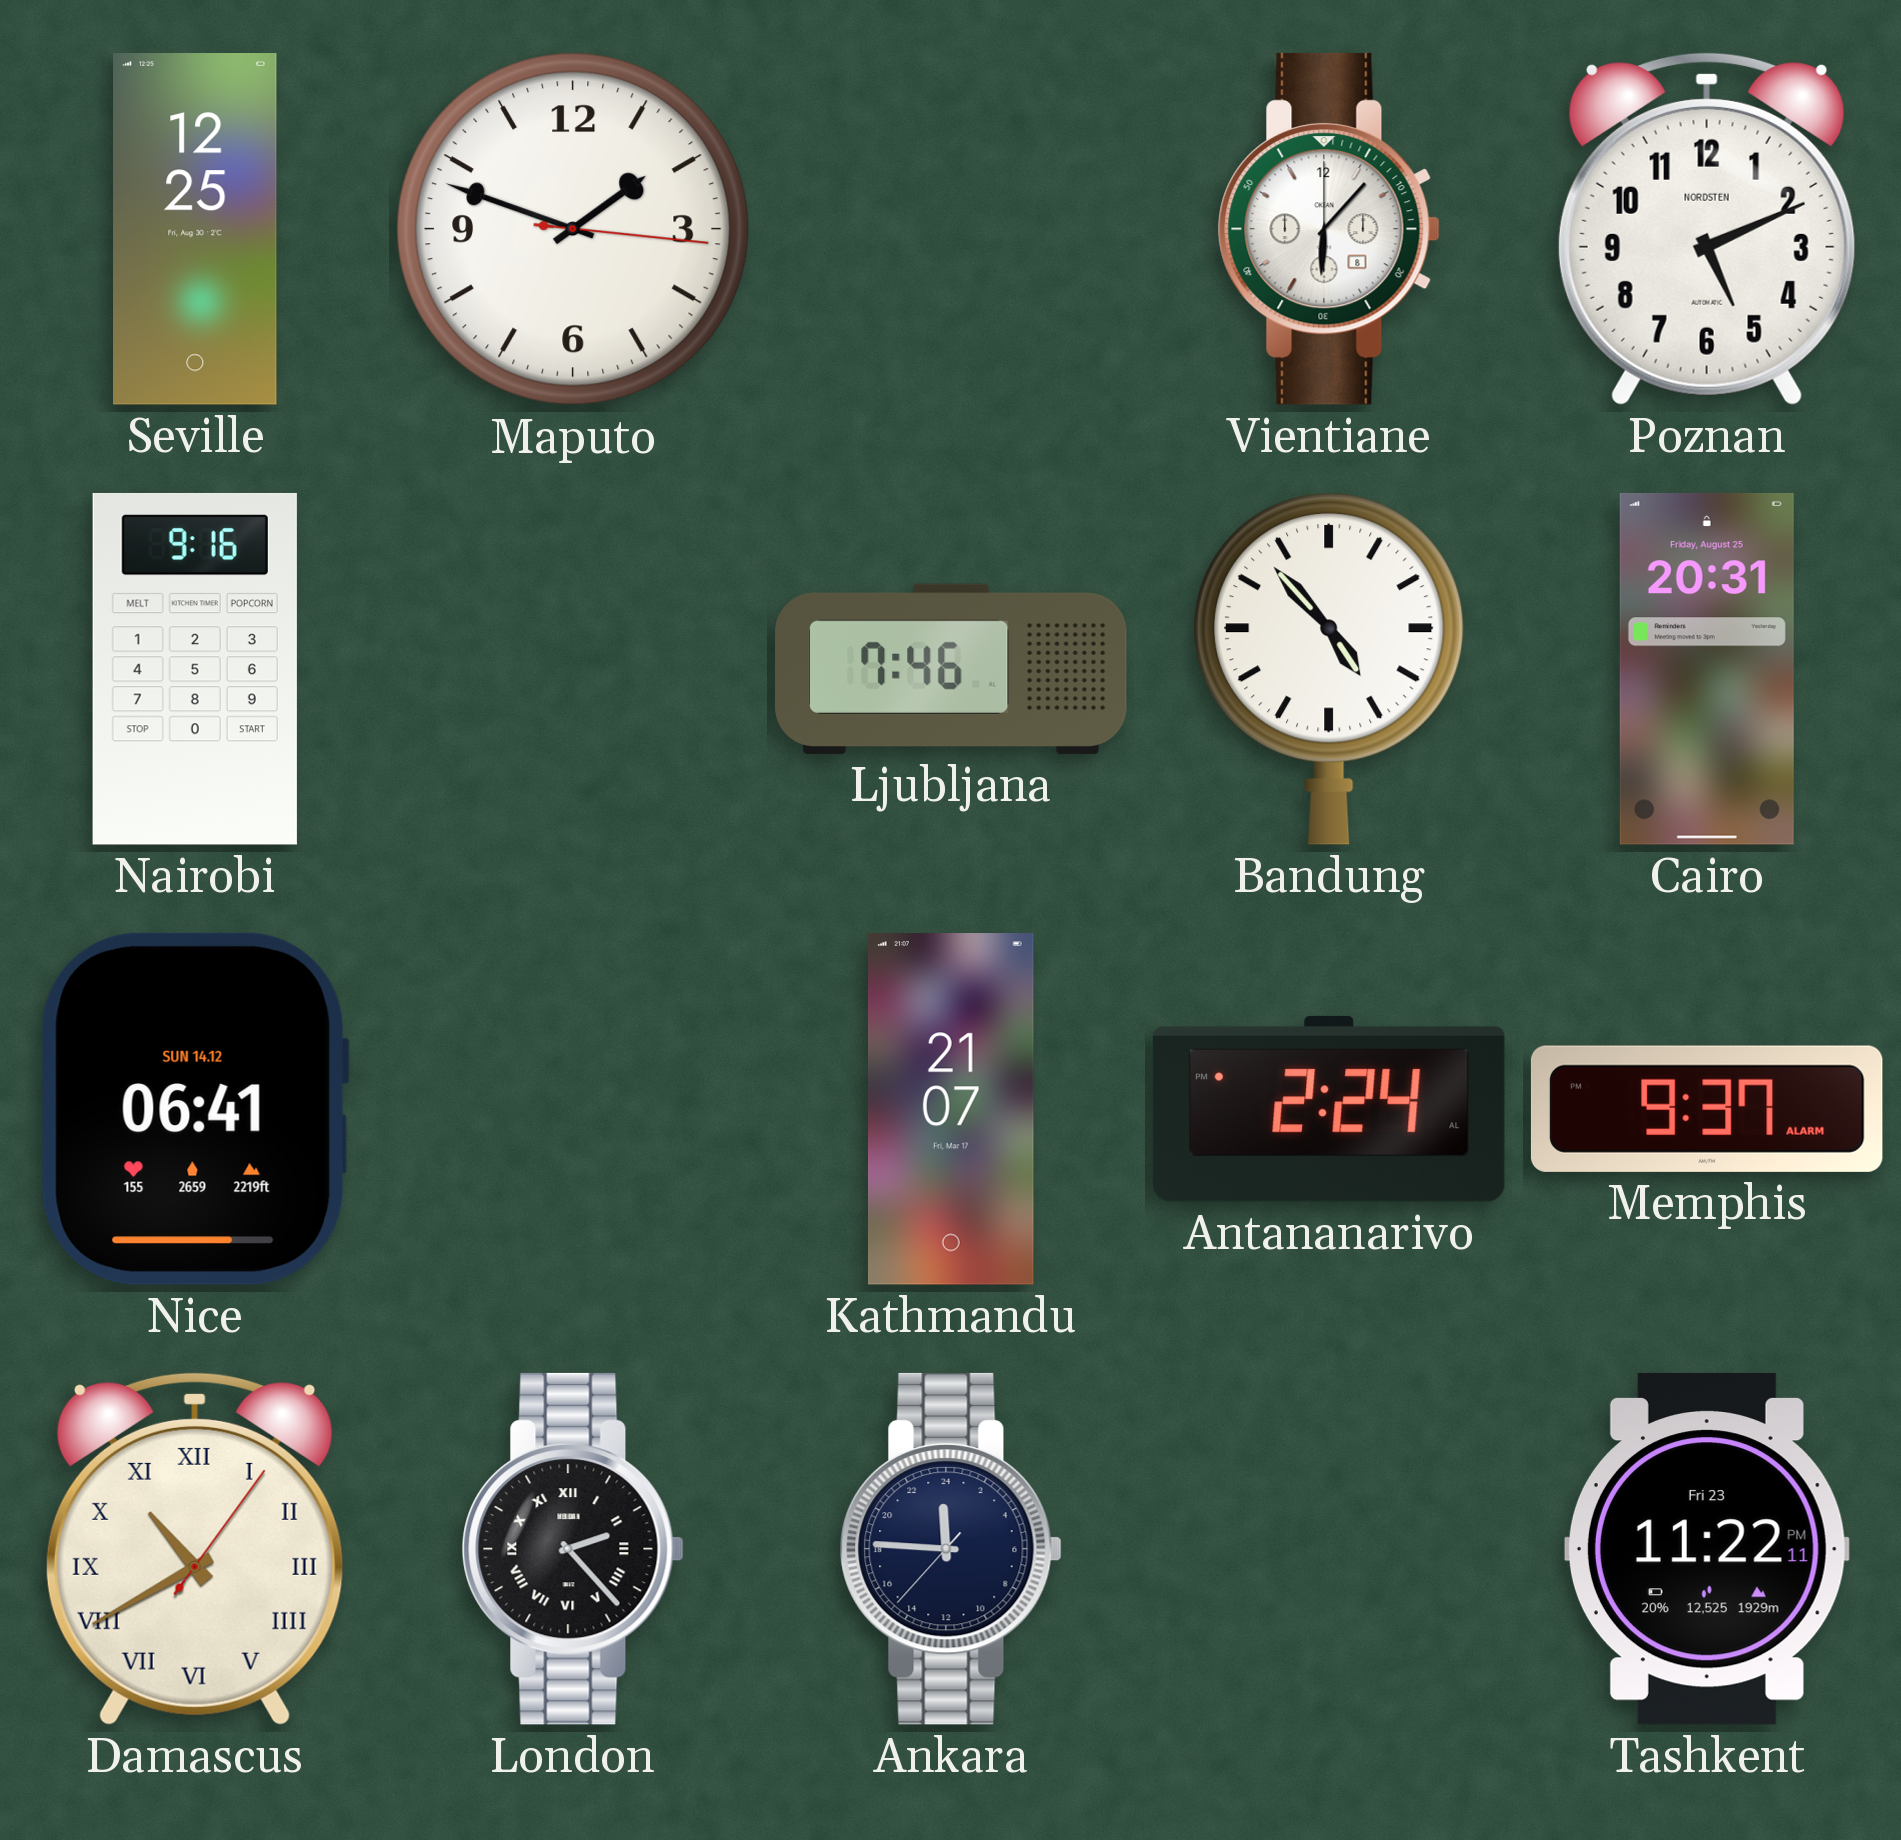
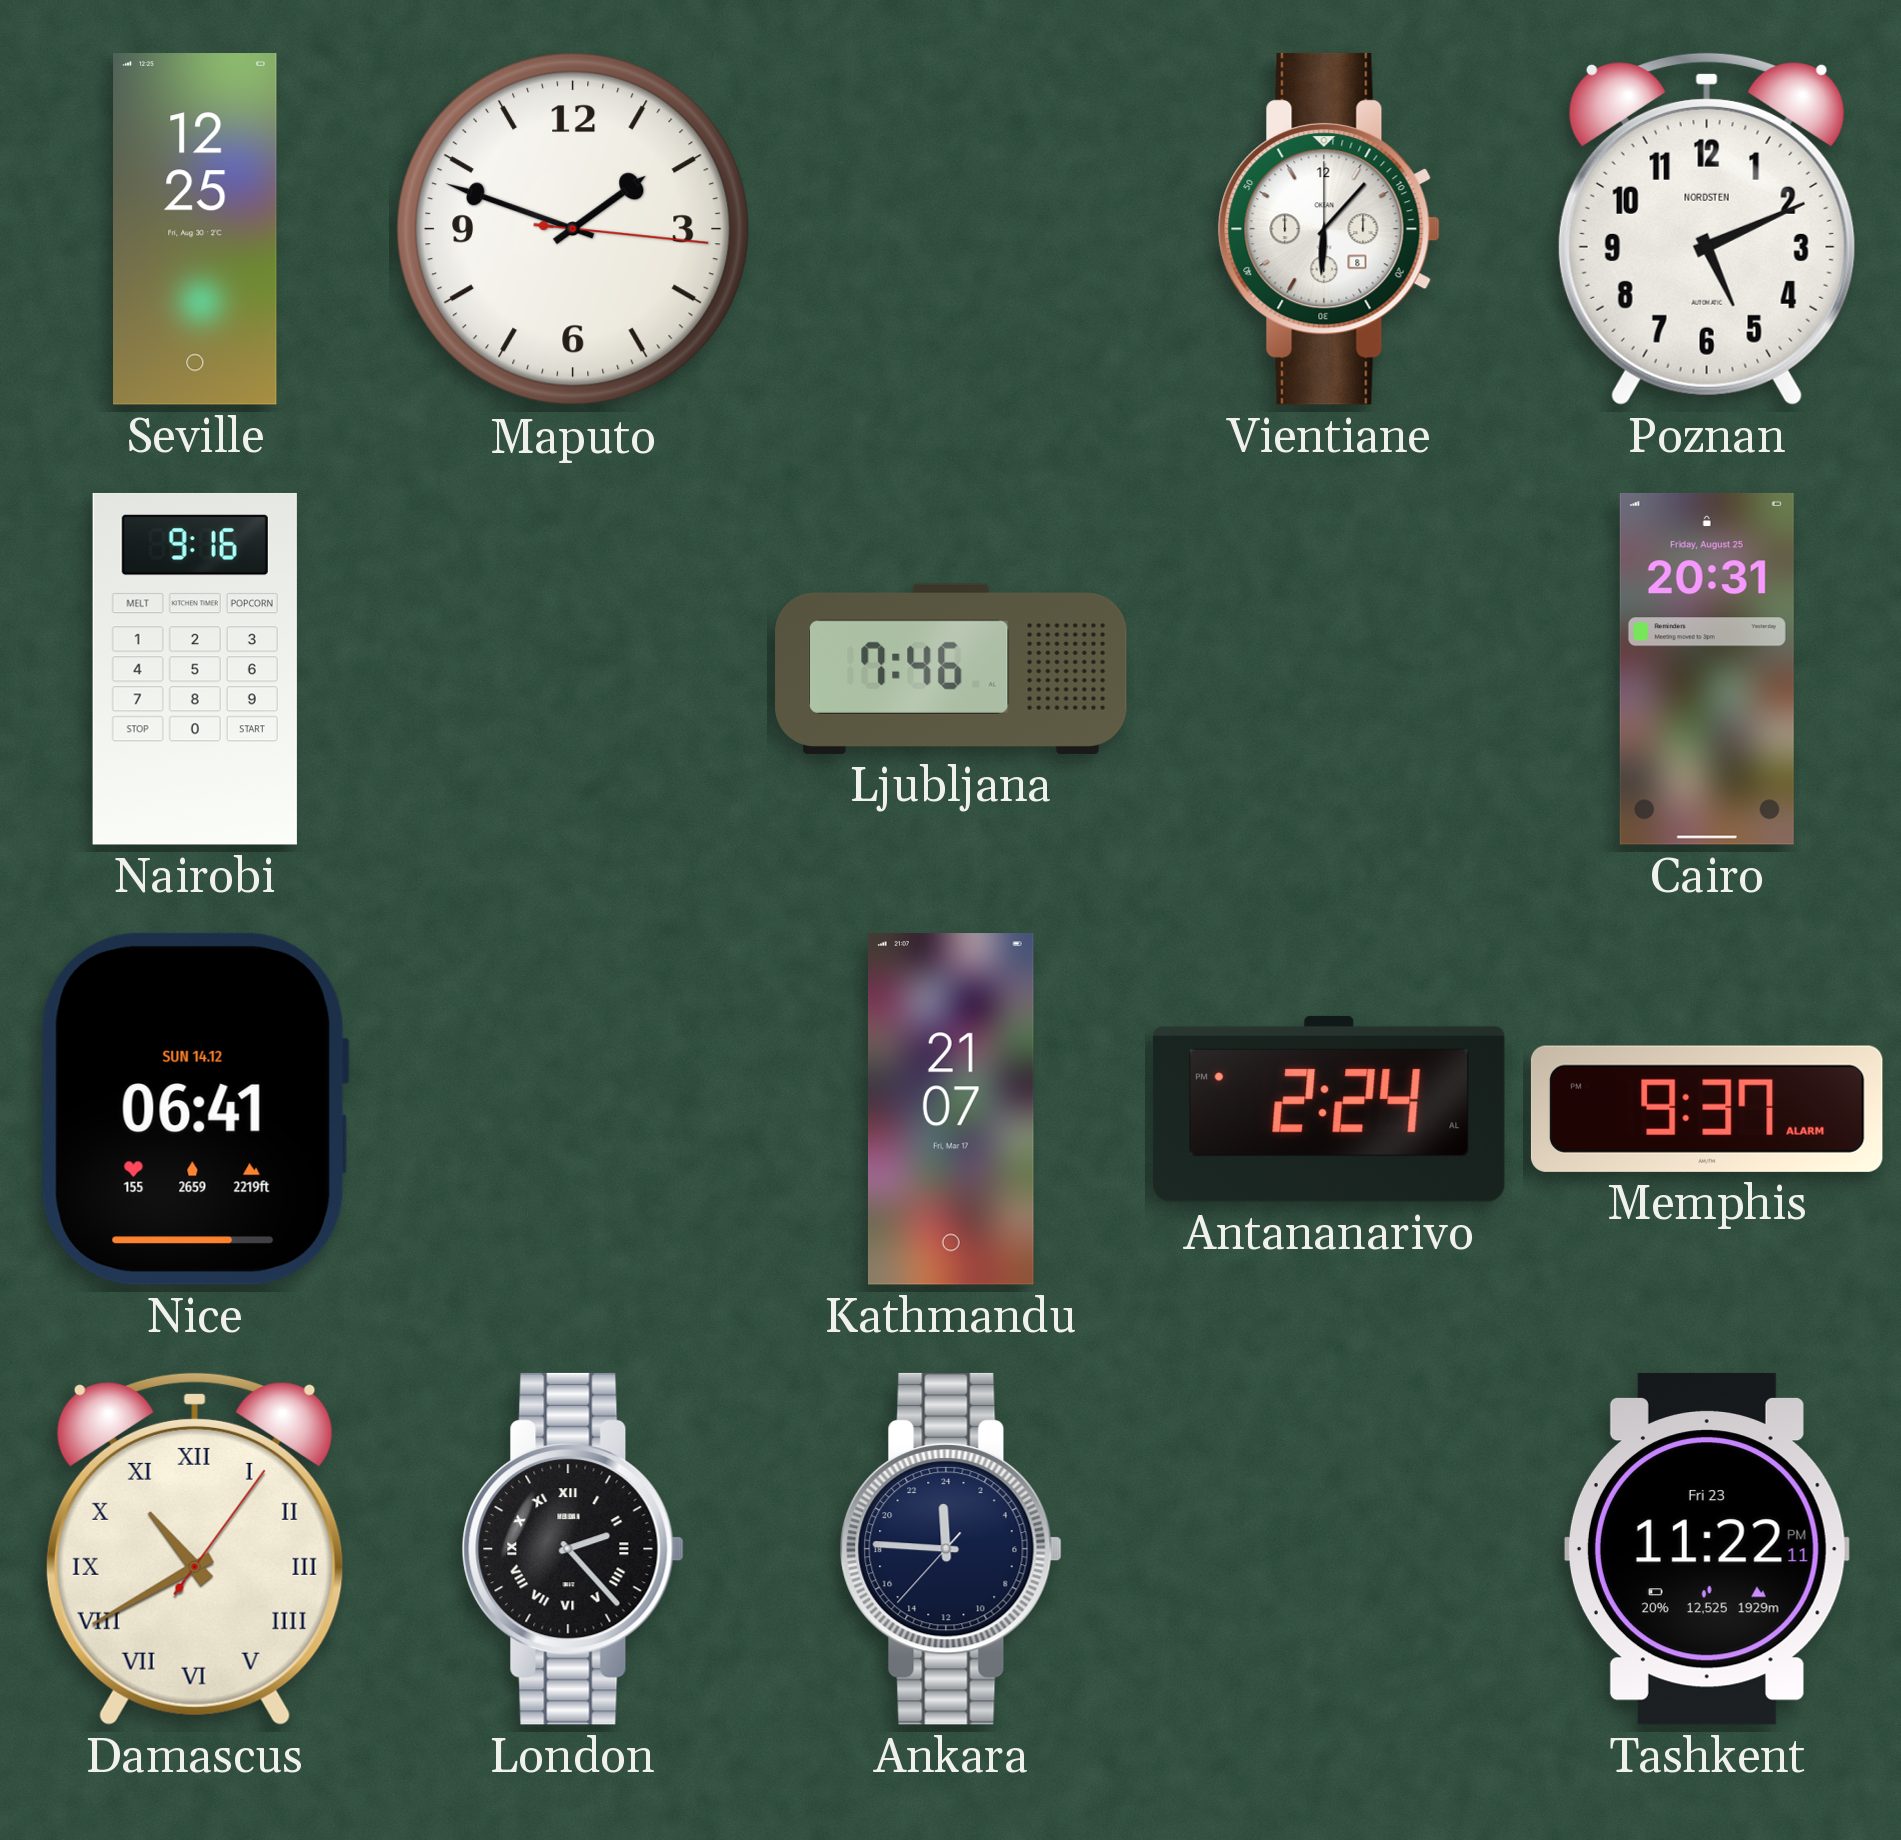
Bandung: 4:53 -> none
